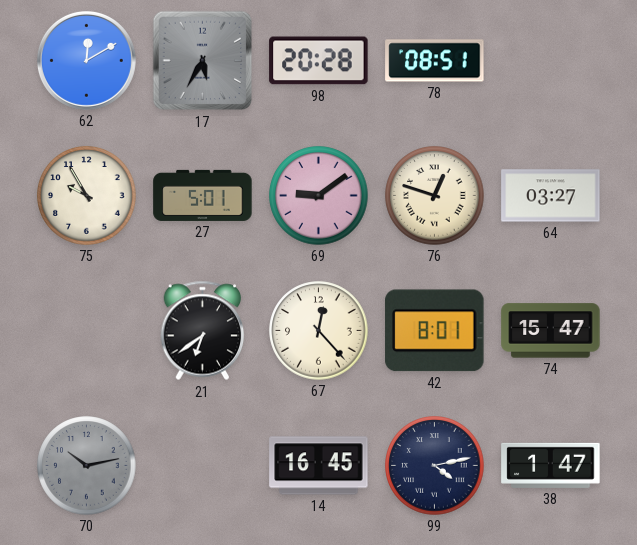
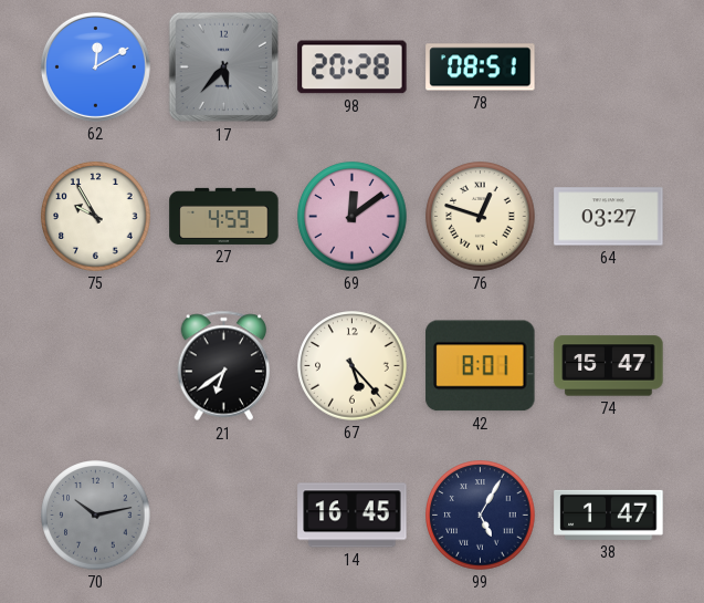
17: 5:35 -> 5:37
27: 5:01 -> 4:59
69: 9:09 -> 12:09
67: 12:23 -> 5:23
99: 4:13 -> 5:05
